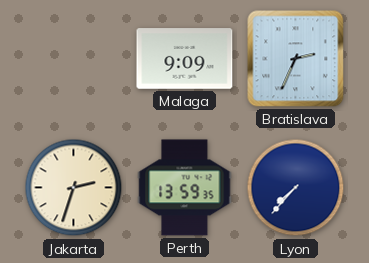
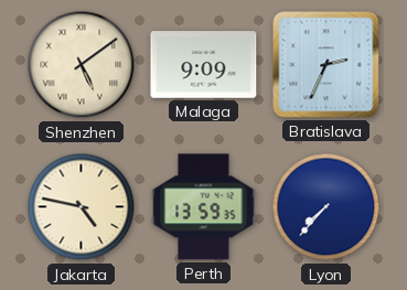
Shenzhen: none -> 5:09
Jakarta: 2:33 -> 4:47
